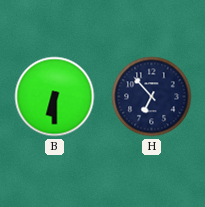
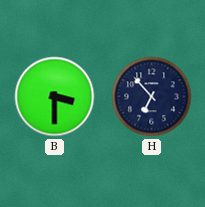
B: 6:30 -> 3:30
